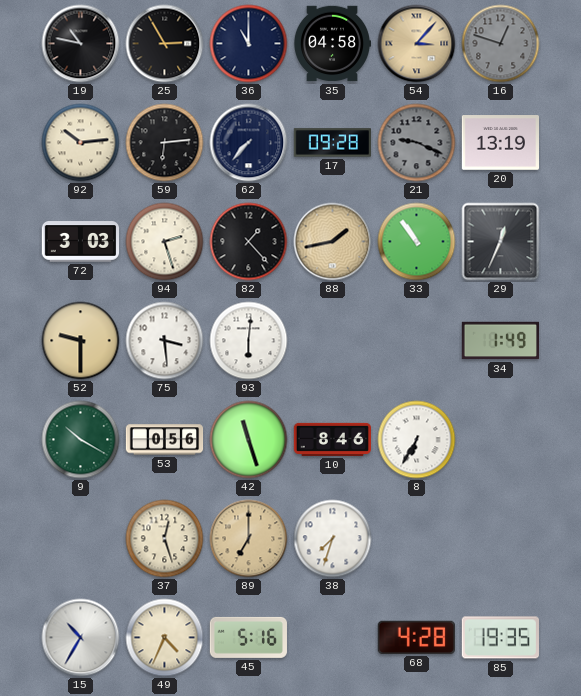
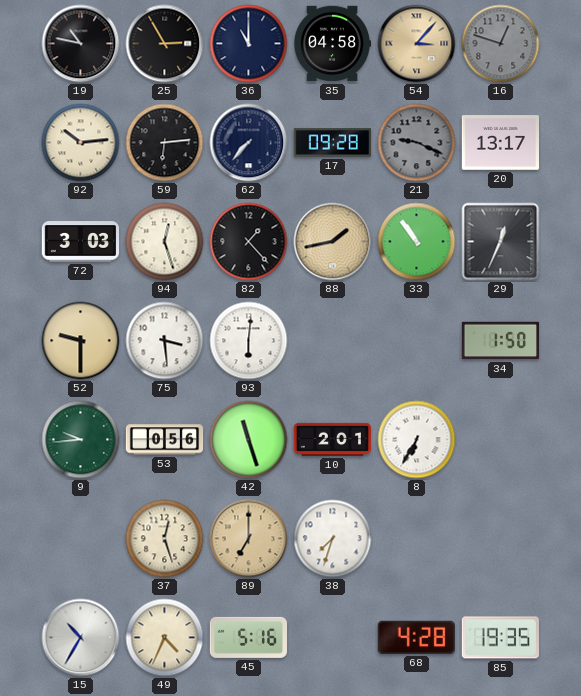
20: 13:19 -> 13:17
94: 2:27 -> 12:27
34: 1:49 -> 1:50
9: 10:20 -> 9:44
10: 8:46 -> 2:01
